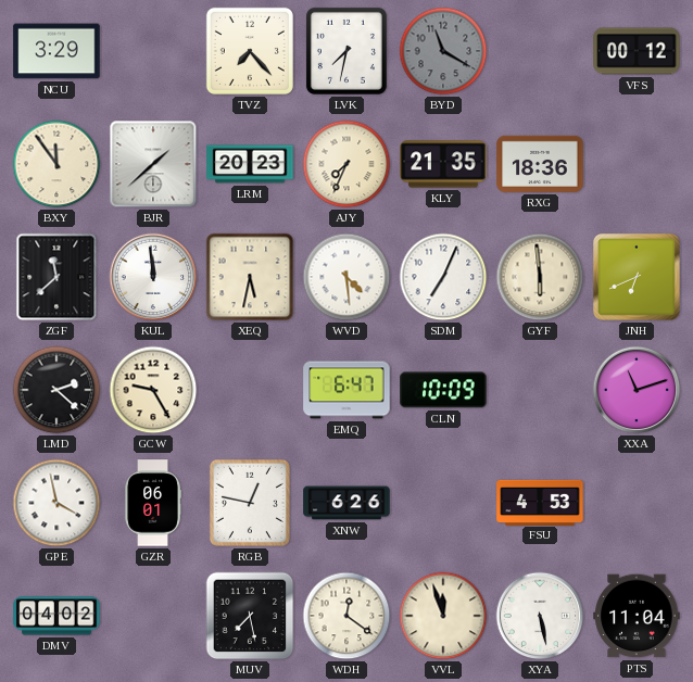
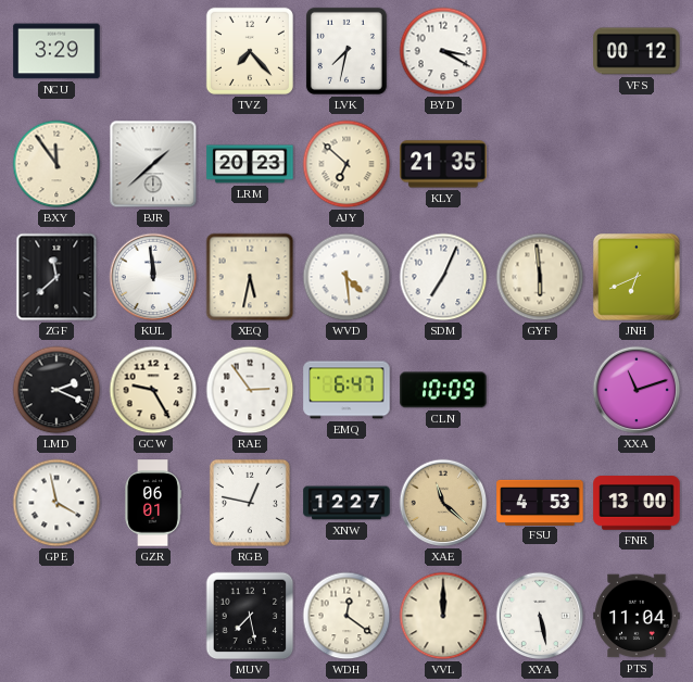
BYD: 11:20 -> 3:20
BYD dial: grey -> white
AJY: 7:34 -> 6:52
RXG: 18:36 -> none
LMD: 2:22 -> 2:19
RAE: none -> 2:54
XNW: 6:26 -> 12:27
XAE: none -> 11:22
FNR: none -> 13:00
DMV: 04:02 -> none
VVL: 11:57 -> 12:00
